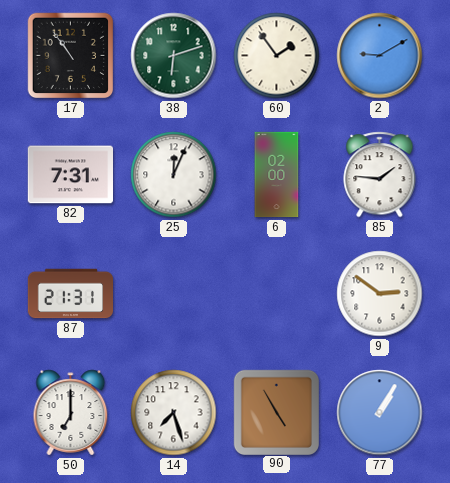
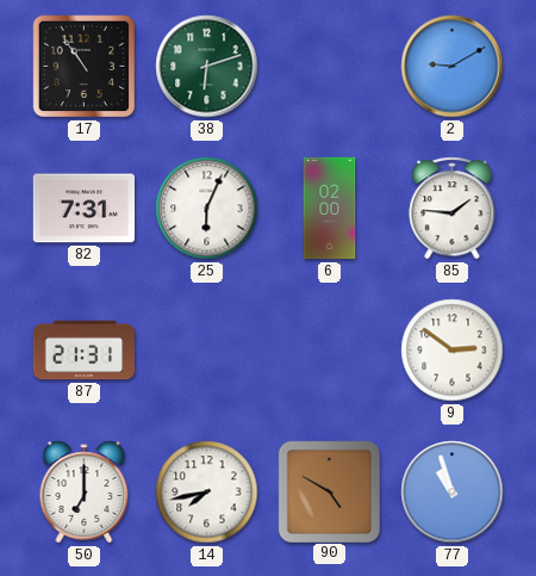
60: 1:54 -> none
25: 12:04 -> 6:04
14: 7:27 -> 7:43
90: 4:55 -> 4:50
77: 1:05 -> 10:57
